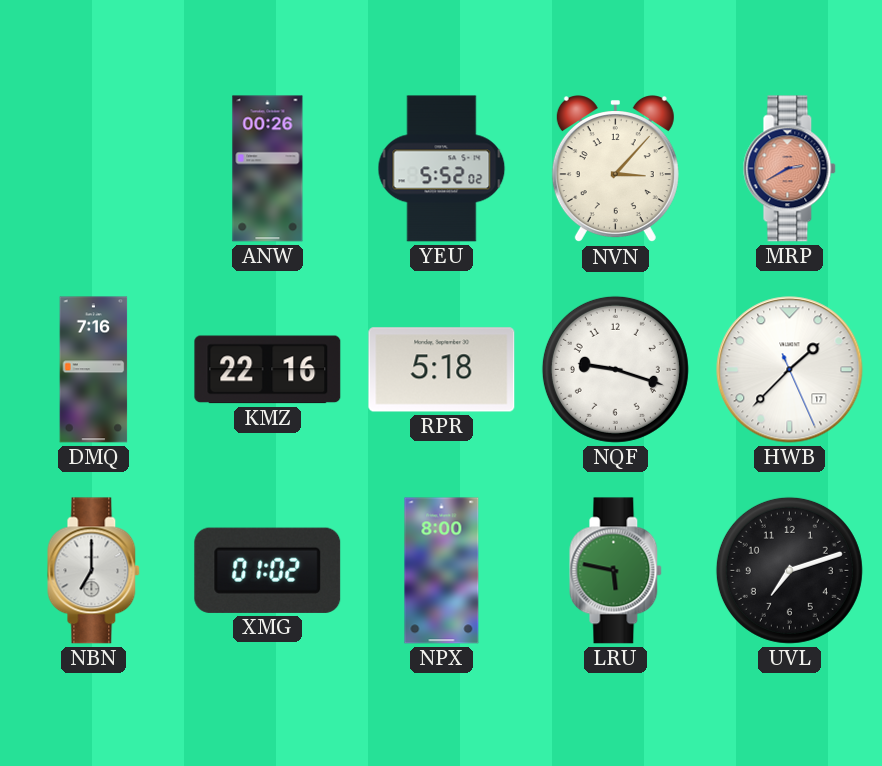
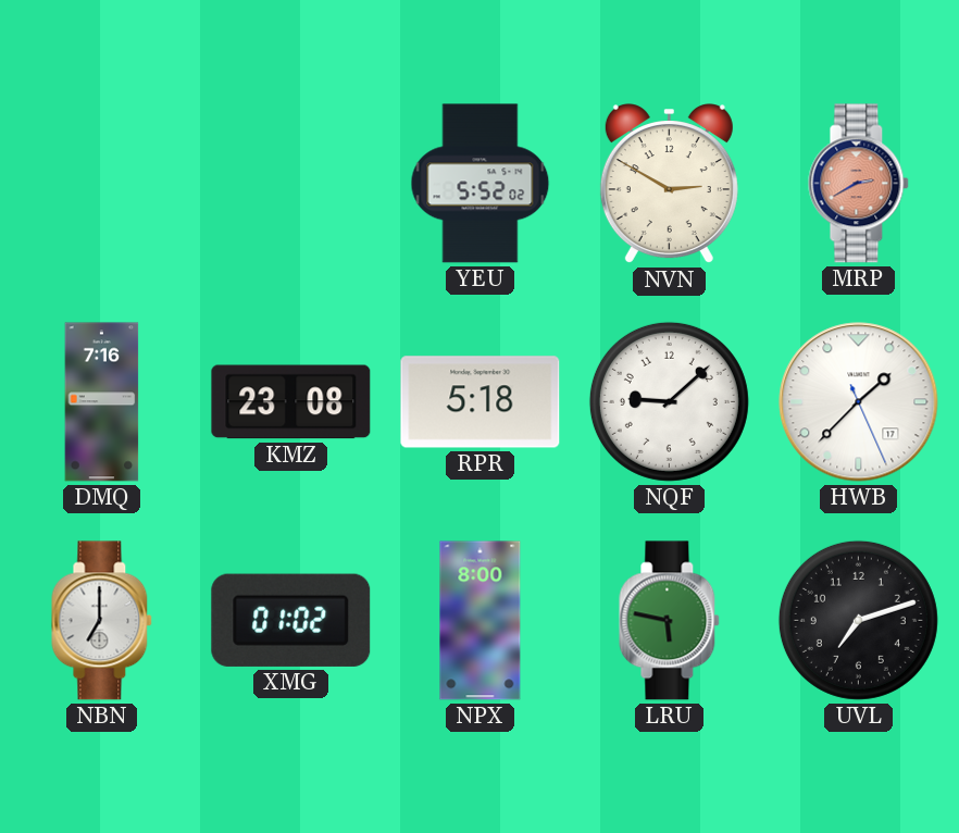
ANW: 00:26 -> none
NVN: 3:07 -> 2:50
KMZ: 22:16 -> 23:08
NQF: 9:18 -> 9:08
